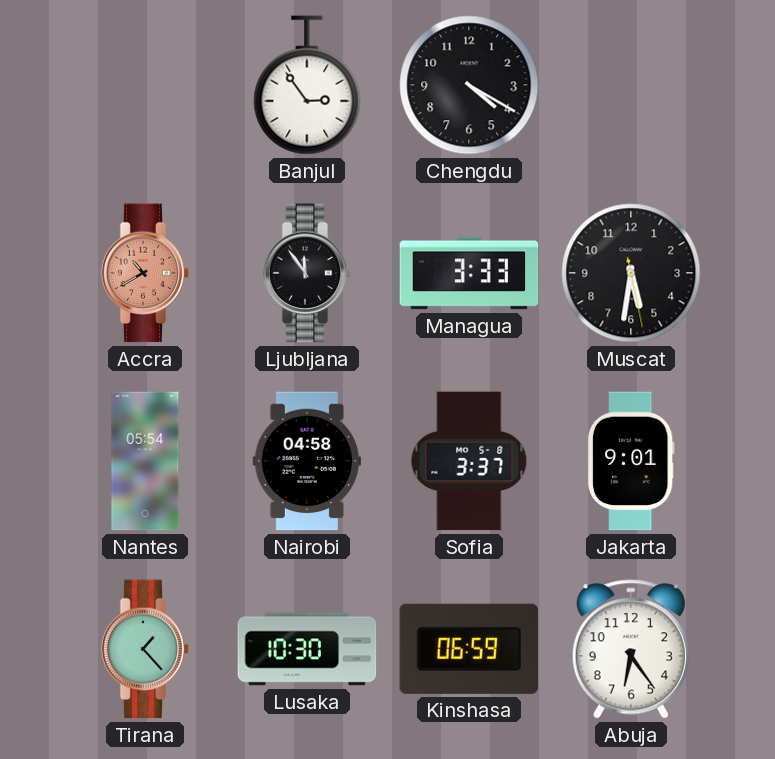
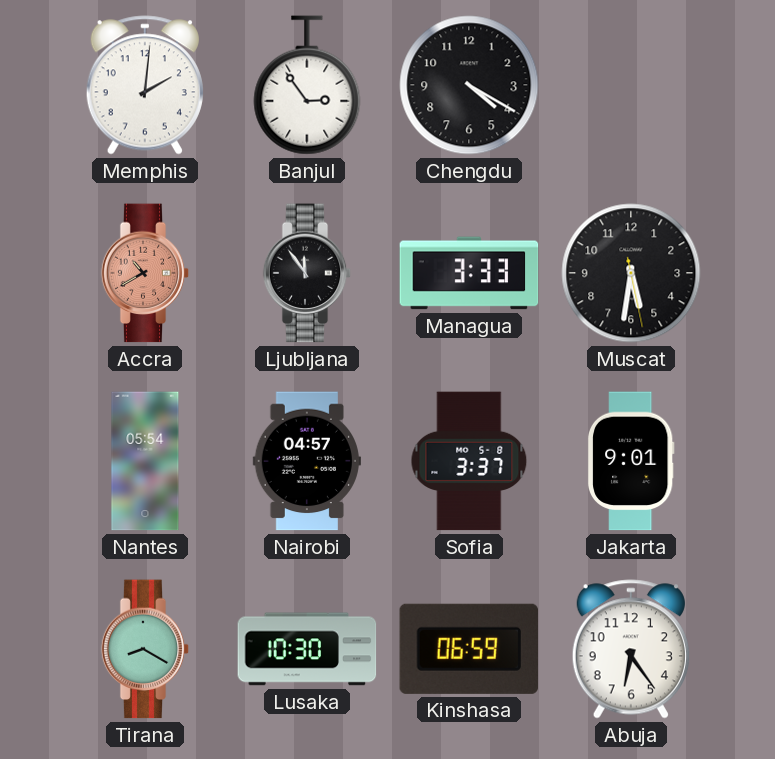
Memphis: none -> 2:01
Nairobi: 04:58 -> 04:57
Tirana: 1:23 -> 8:20
